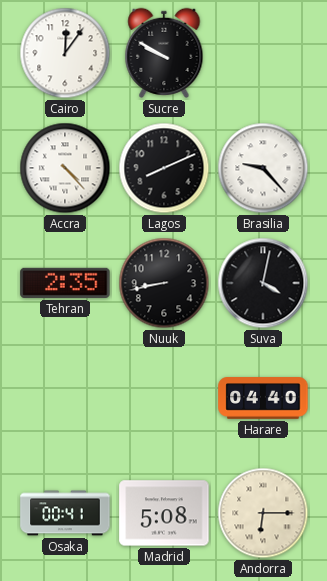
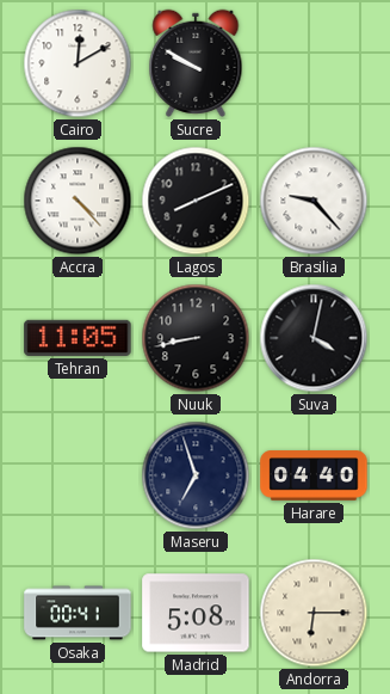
Cairo: 12:06 -> 12:10
Tehran: 2:35 -> 11:05
Maseru: none -> 6:57
